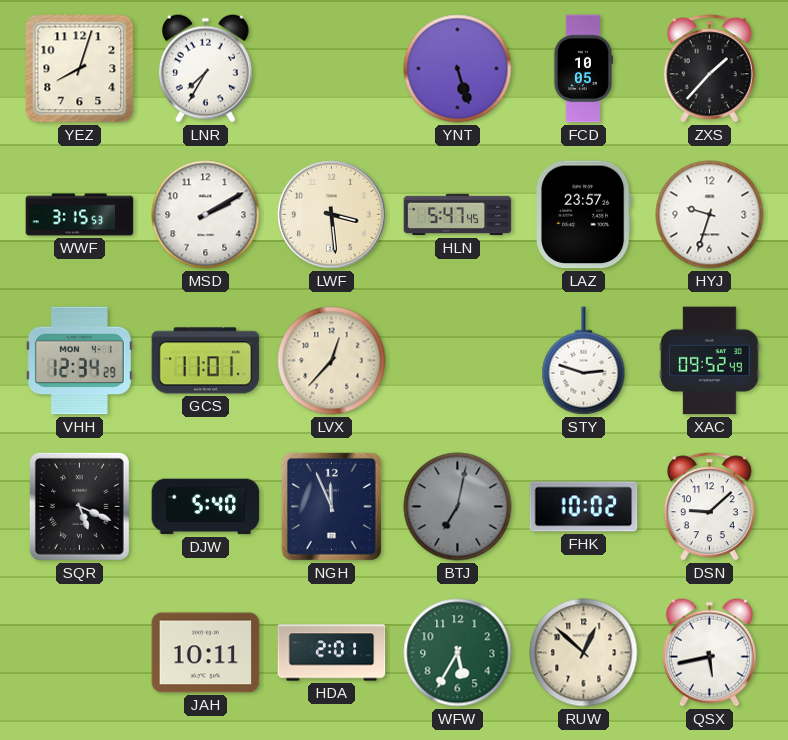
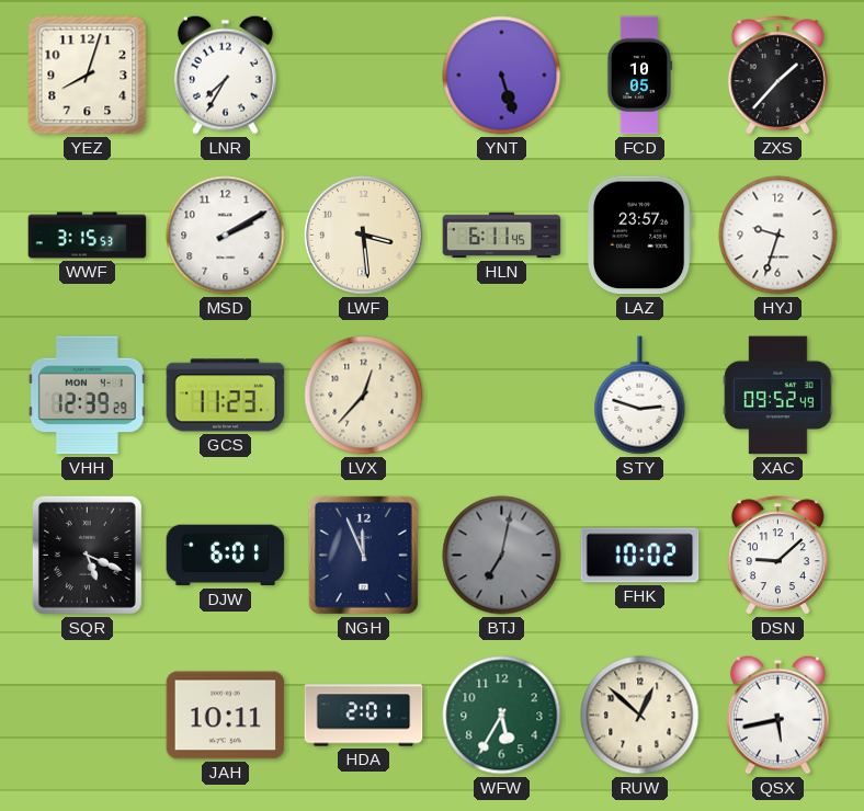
HLN: 5:47 -> 6:11
VHH: 12:34 -> 12:39
GCS: 11:01 -> 11:23
DJW: 5:40 -> 6:01
